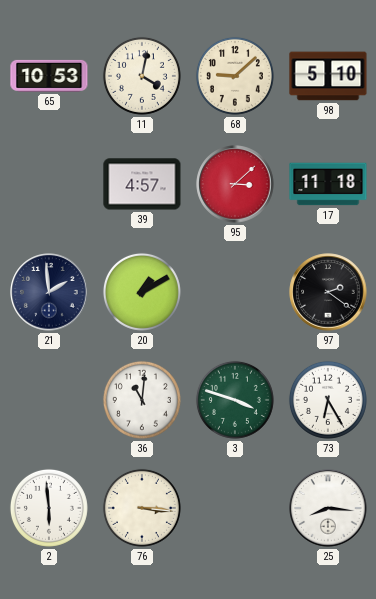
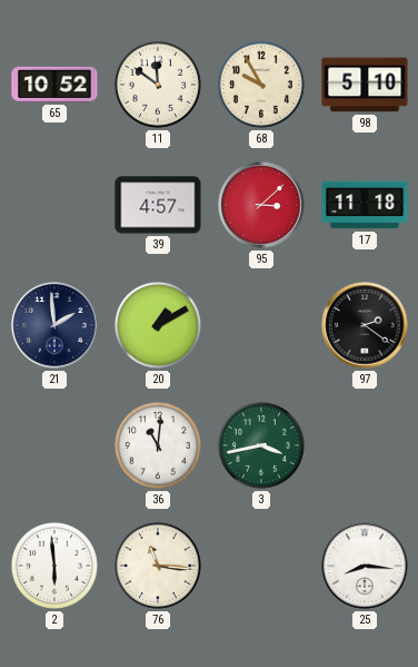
65: 10:53 -> 10:52
11: 4:02 -> 11:51
68: 9:08 -> 9:55
3: 3:48 -> 3:43
73: 6:25 -> none
76: 3:16 -> 11:16
